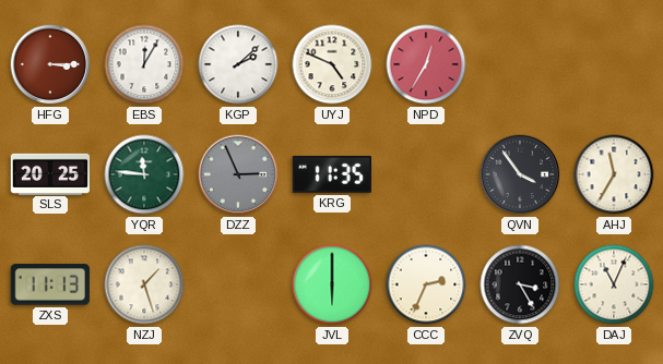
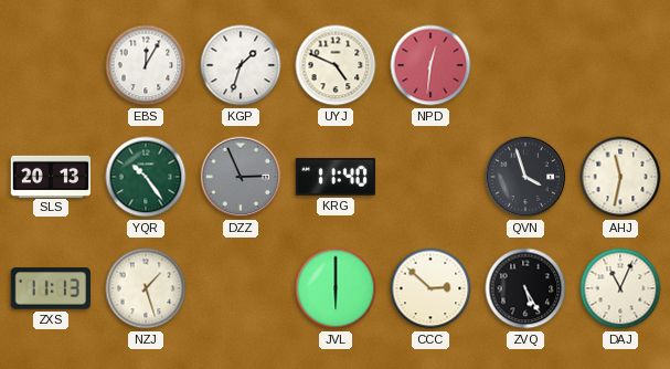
HFG: 3:15 -> none
KGP: 2:08 -> 1:33
NPD: 12:35 -> 12:31
SLS: 20:25 -> 20:13
YQR: 11:46 -> 10:24
KRG: 11:35 -> 11:40
QVN: 3:54 -> 3:57
AHJ: 11:35 -> 11:32
CCC: 2:34 -> 2:52
ZVQ: 3:25 -> 5:25
